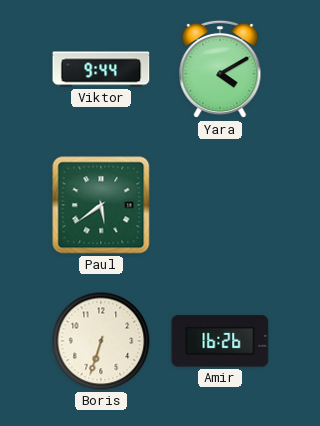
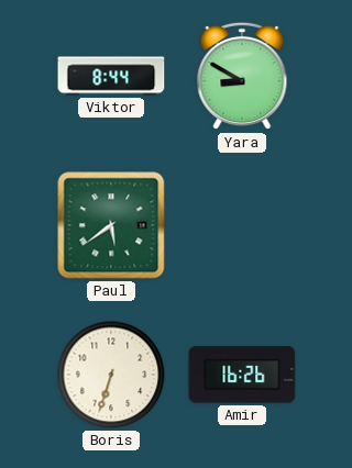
Viktor: 9:44 -> 8:44
Yara: 4:10 -> 8:50
